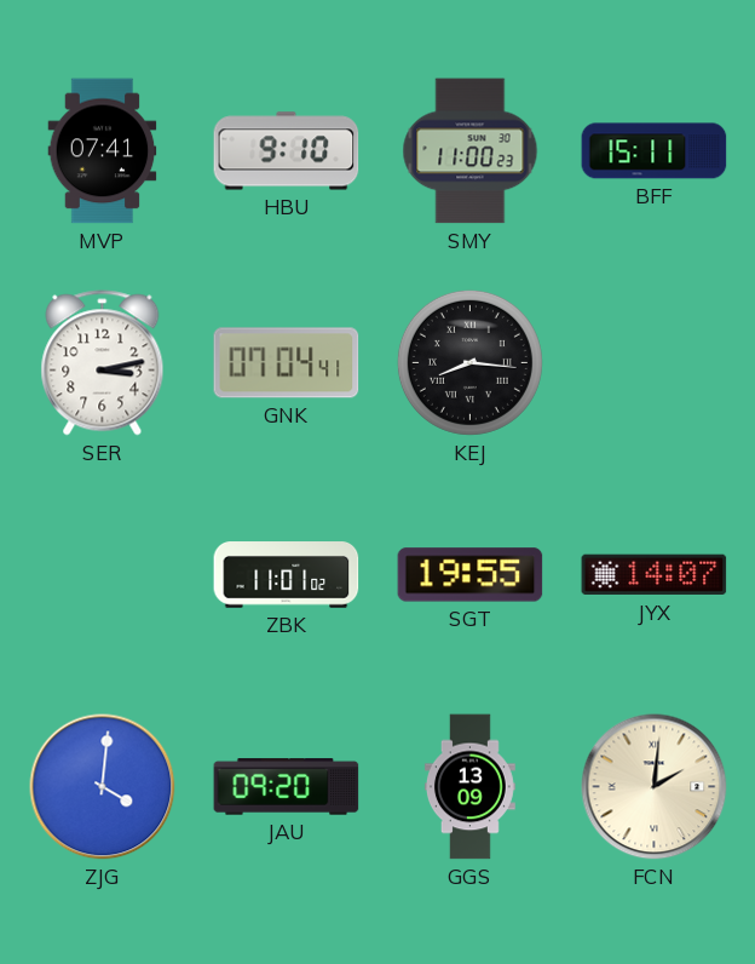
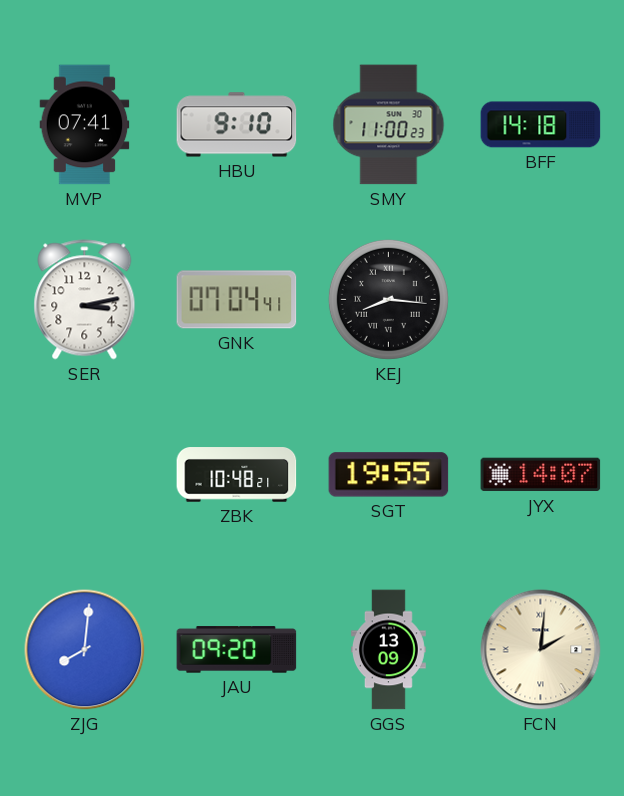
BFF: 15:11 -> 14:18
ZBK: 11:01 -> 10:48
ZJG: 4:01 -> 8:01
